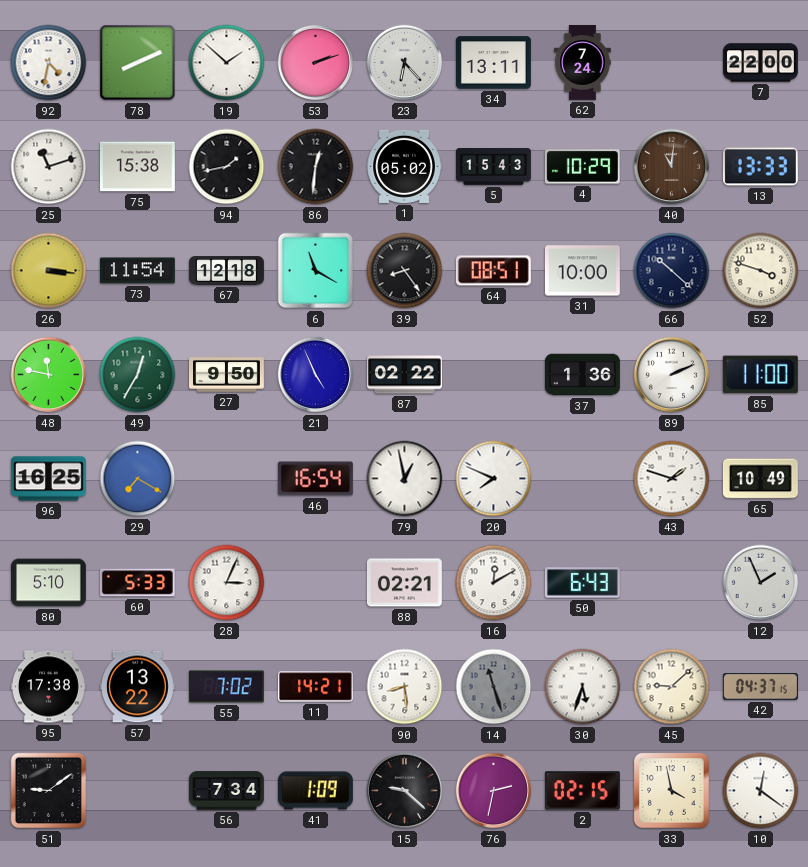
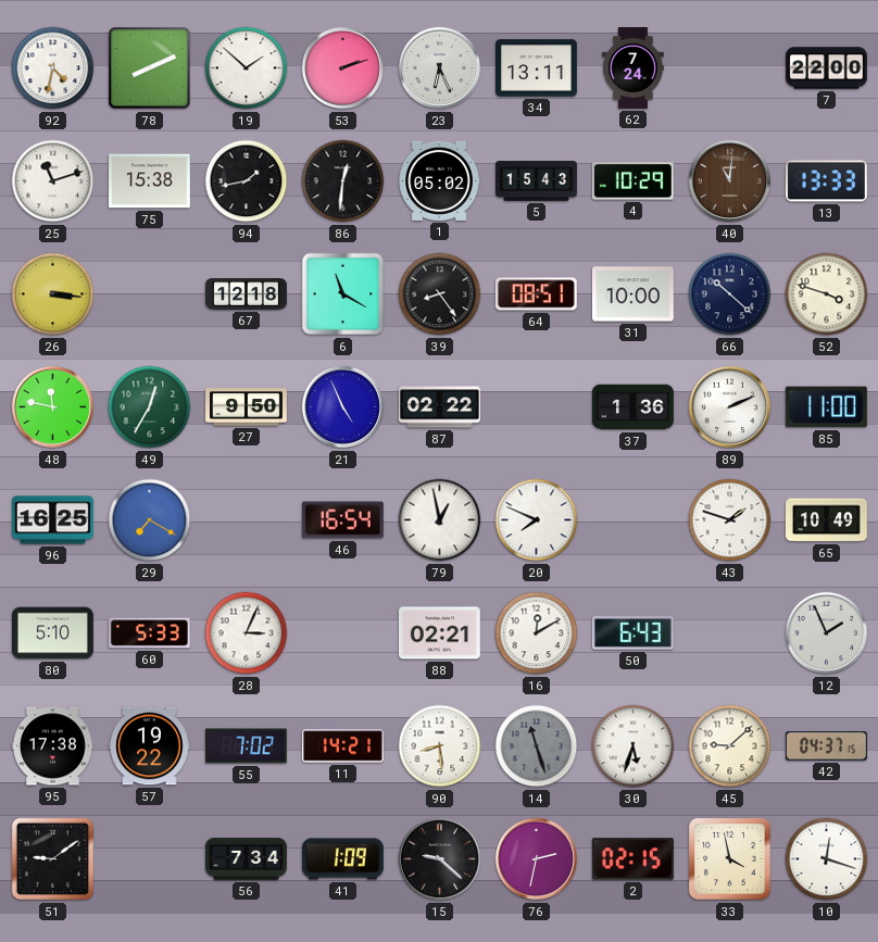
23: 6:23 -> 6:26
73: 11:54 -> none
57: 13:22 -> 19:22
10: 12:21 -> 12:18
